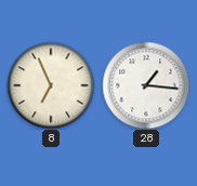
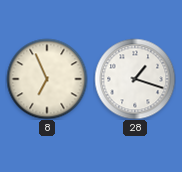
28: 1:16 -> 1:18
